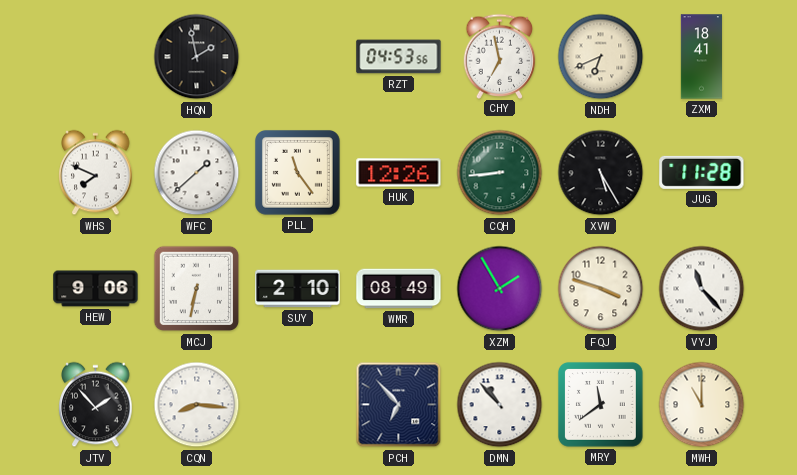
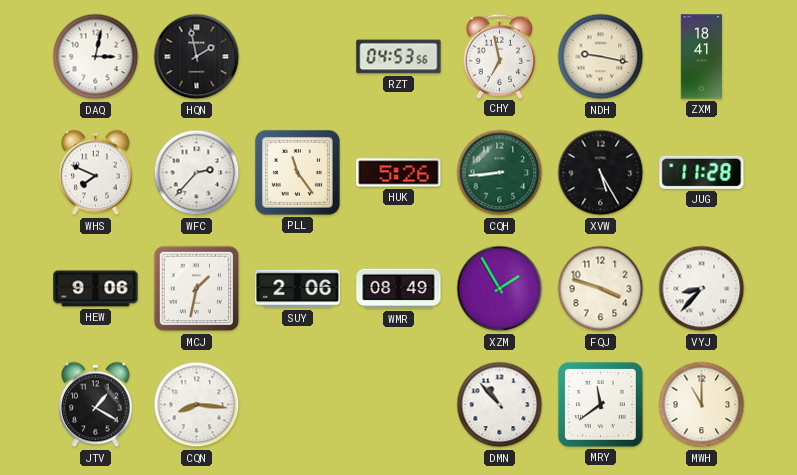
DAQ: none -> 3:02
NDH: 6:41 -> 9:17
WFC: 1:38 -> 2:37
HUK: 12:26 -> 5:26
MCJ: 6:32 -> 1:32
SUY: 2:10 -> 2:06
VYJ: 11:23 -> 8:37
JTV: 1:53 -> 1:20
PCH: 6:53 -> none
